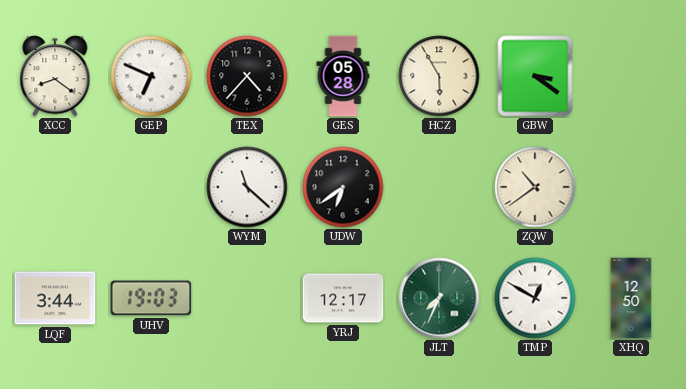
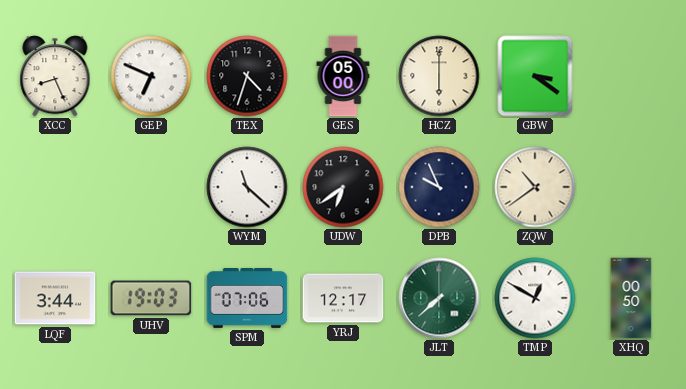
XCC: 8:21 -> 8:26
TEX: 4:37 -> 4:33
GES: 05:28 -> 05:00
HCZ: 5:55 -> 6:00
DPB: none -> 9:56
SPM: none -> 07:06
JLT: 7:34 -> 7:38
XHQ: 12:50 -> 00:50
